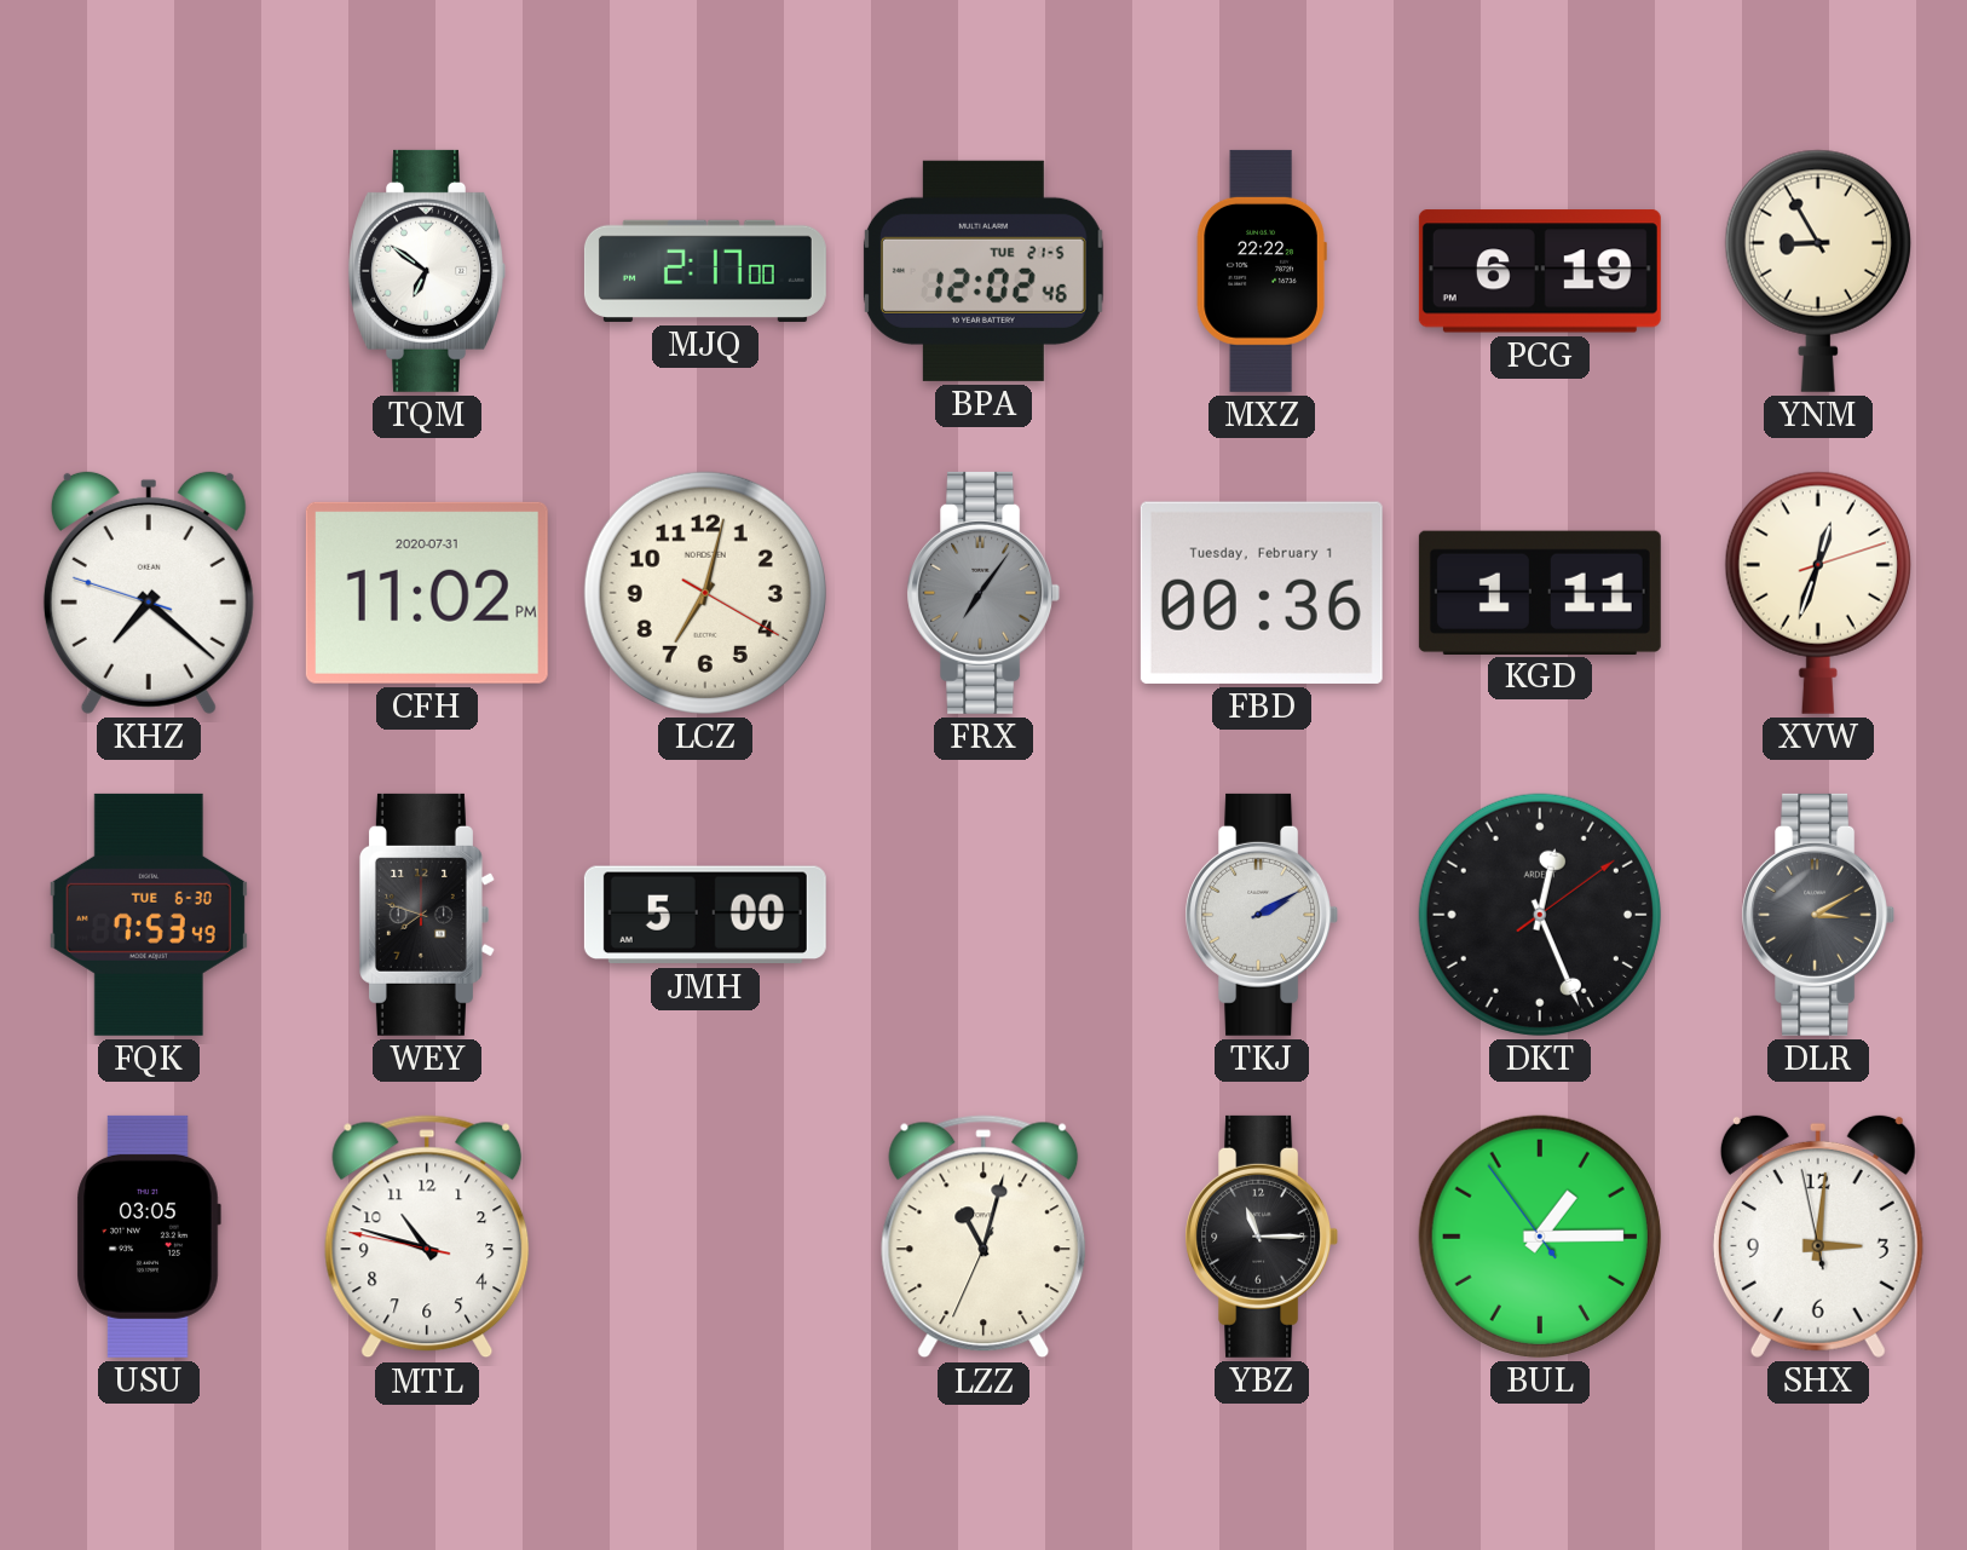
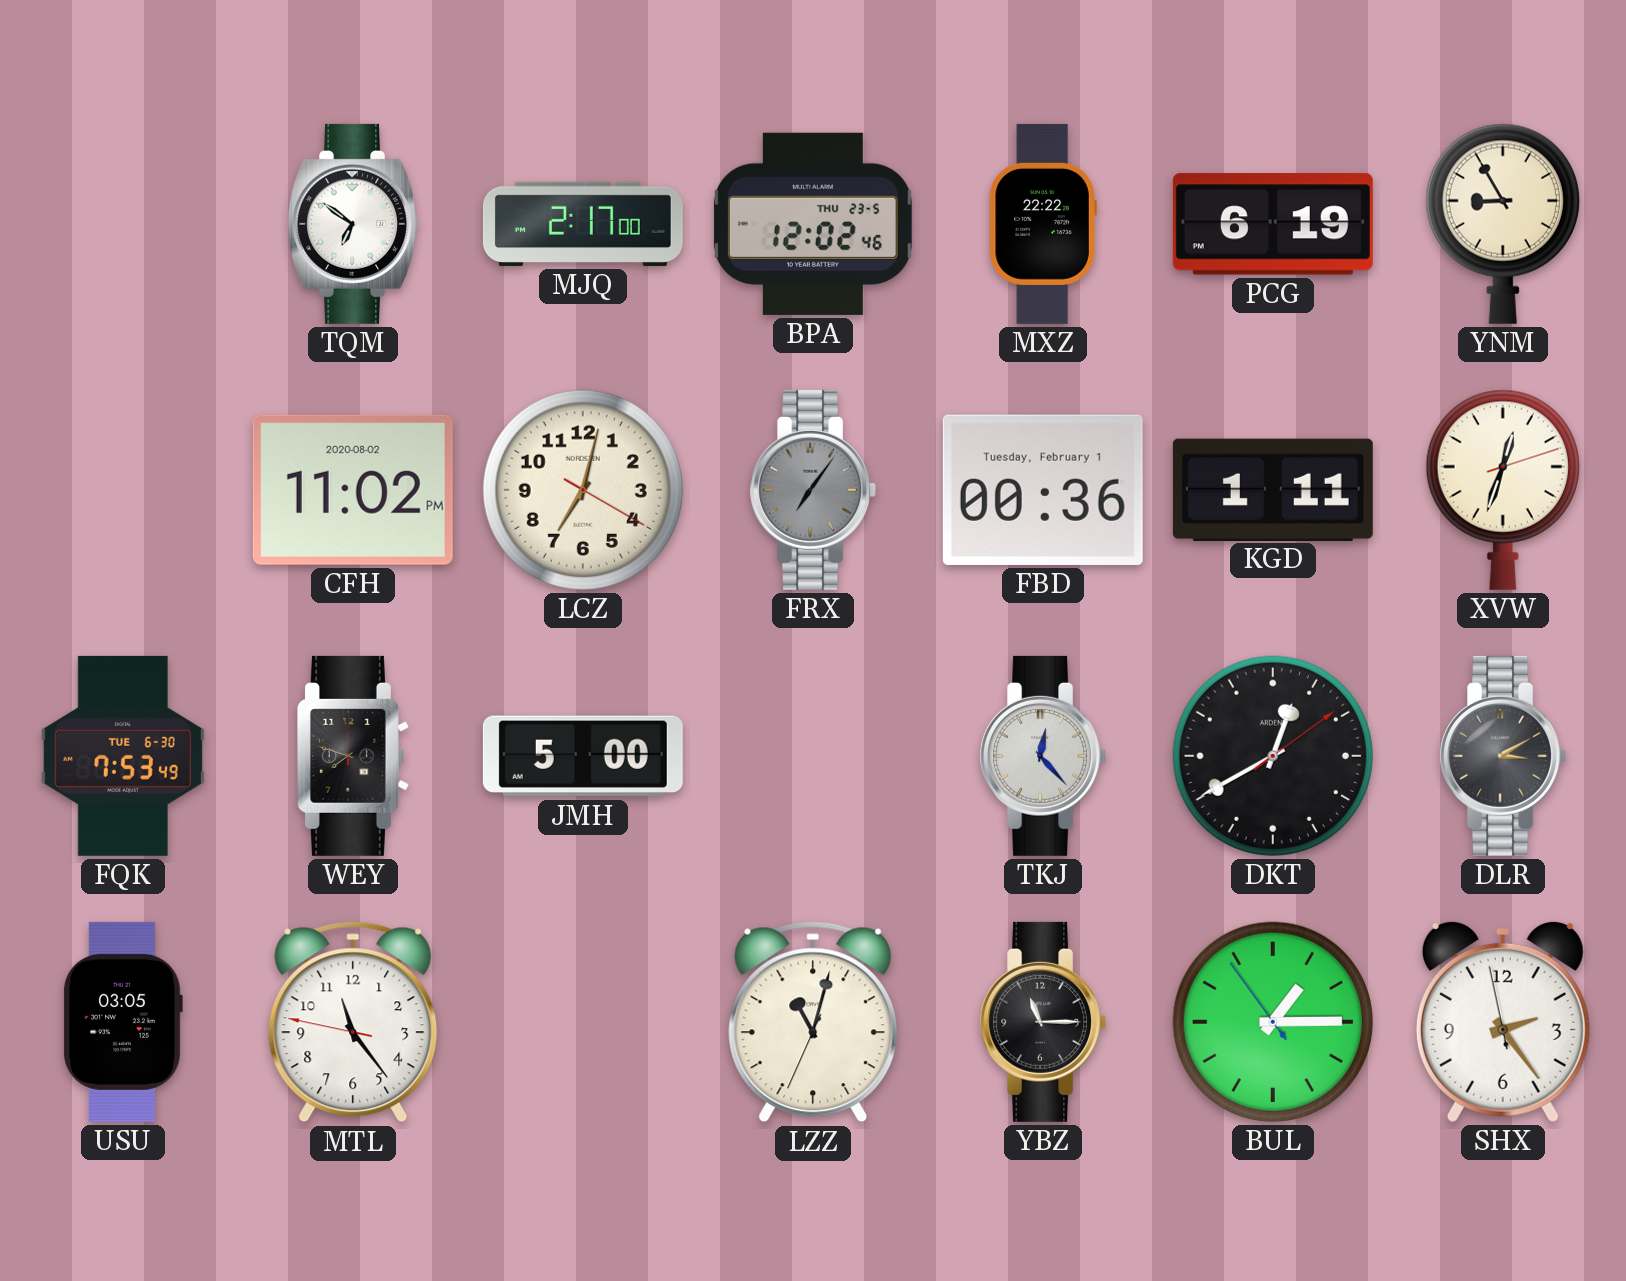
BPA date: TUE 21-5 -> THU 23-5
KHZ: 7:21 -> none
CFH date: 2020-07-31 -> 2020-08-02
TKJ: 2:10 -> 12:23
DKT: 12:26 -> 12:40
MTL: 10:47 -> 11:23
SHX: 3:00 -> 2:23
